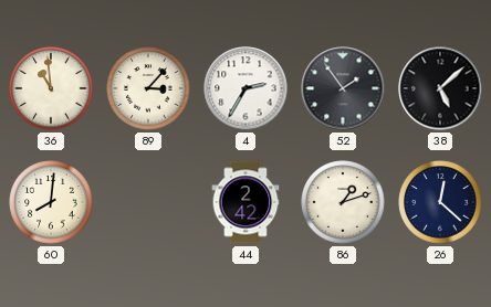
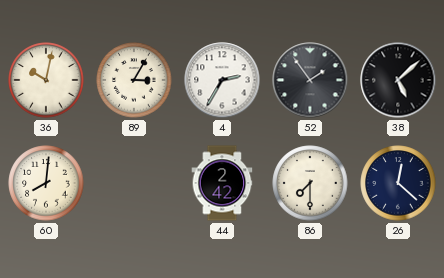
36: 10:59 -> 10:02
89: 3:07 -> 3:05
86: 1:12 -> 7:30
